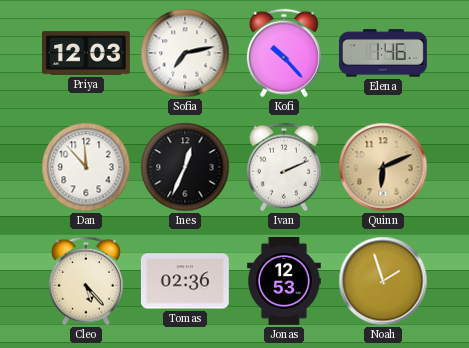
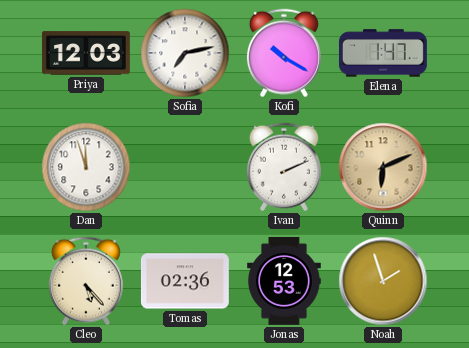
Kofi: 10:23 -> 10:20
Elena: 1:46 -> 1:47
Dan: 11:53 -> 11:57
Ines: 12:34 -> none
